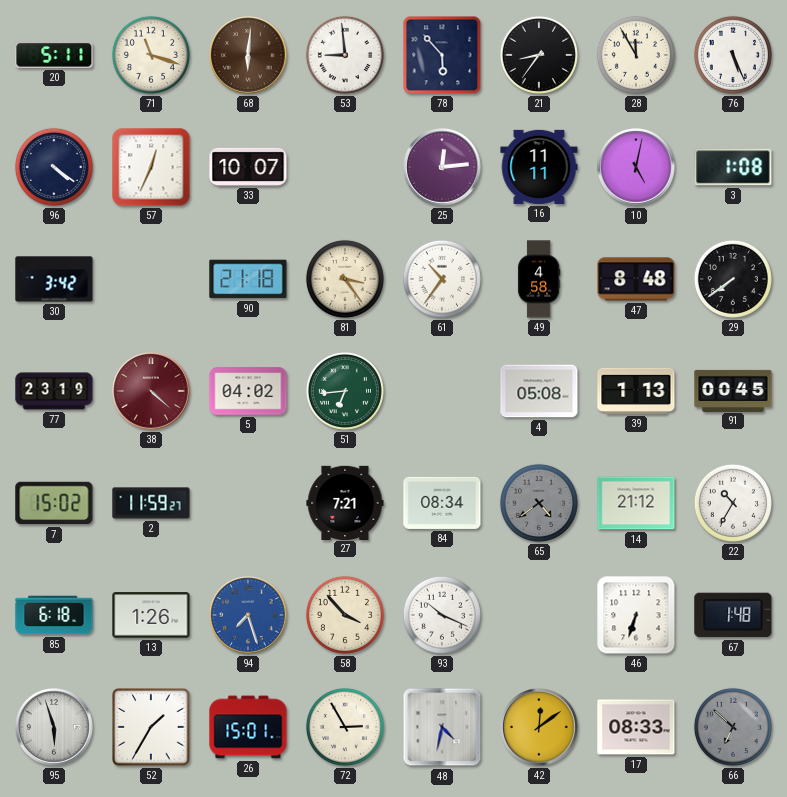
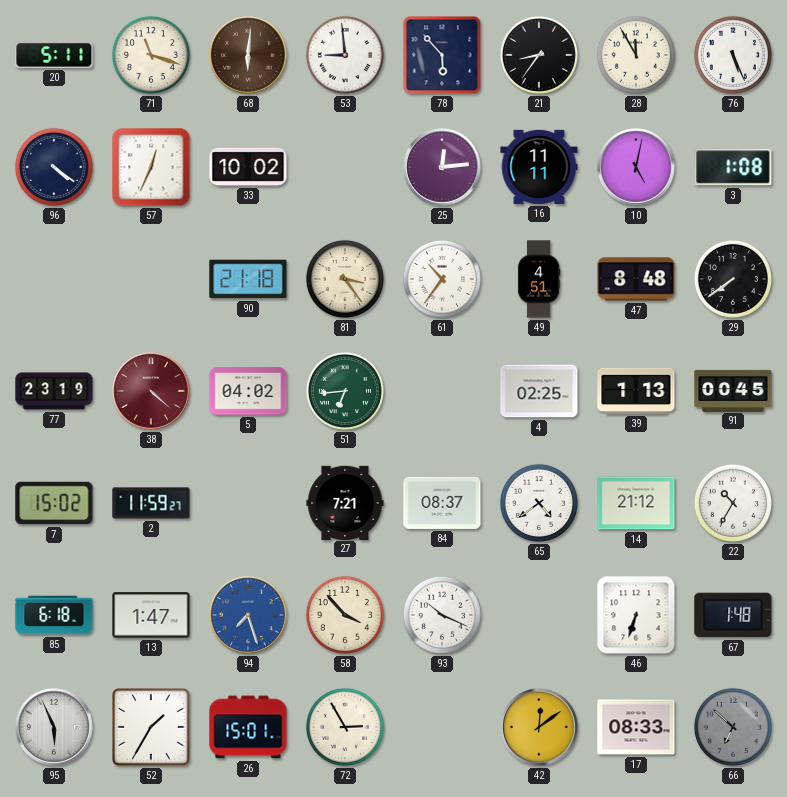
33: 10:07 -> 10:02
30: 3:42 -> none
49: 4:58 -> 4:51
4: 05:08 -> 02:25
84: 08:34 -> 08:37
65 dial: grey -> white
13: 1:26 -> 1:47
95: 5:57 -> 5:56
48: 4:32 -> none
